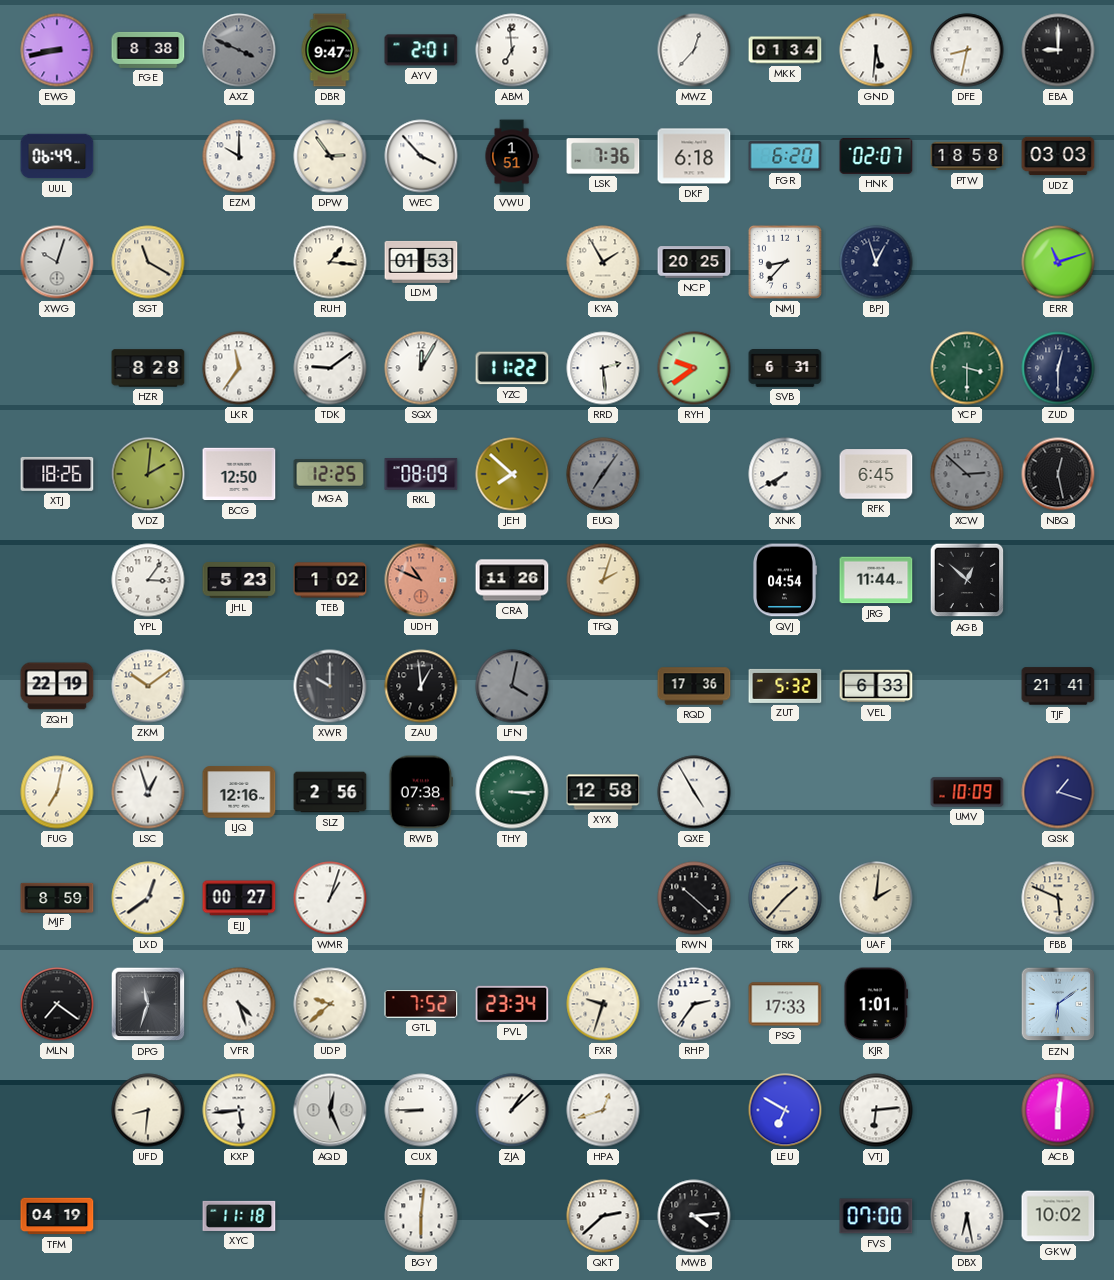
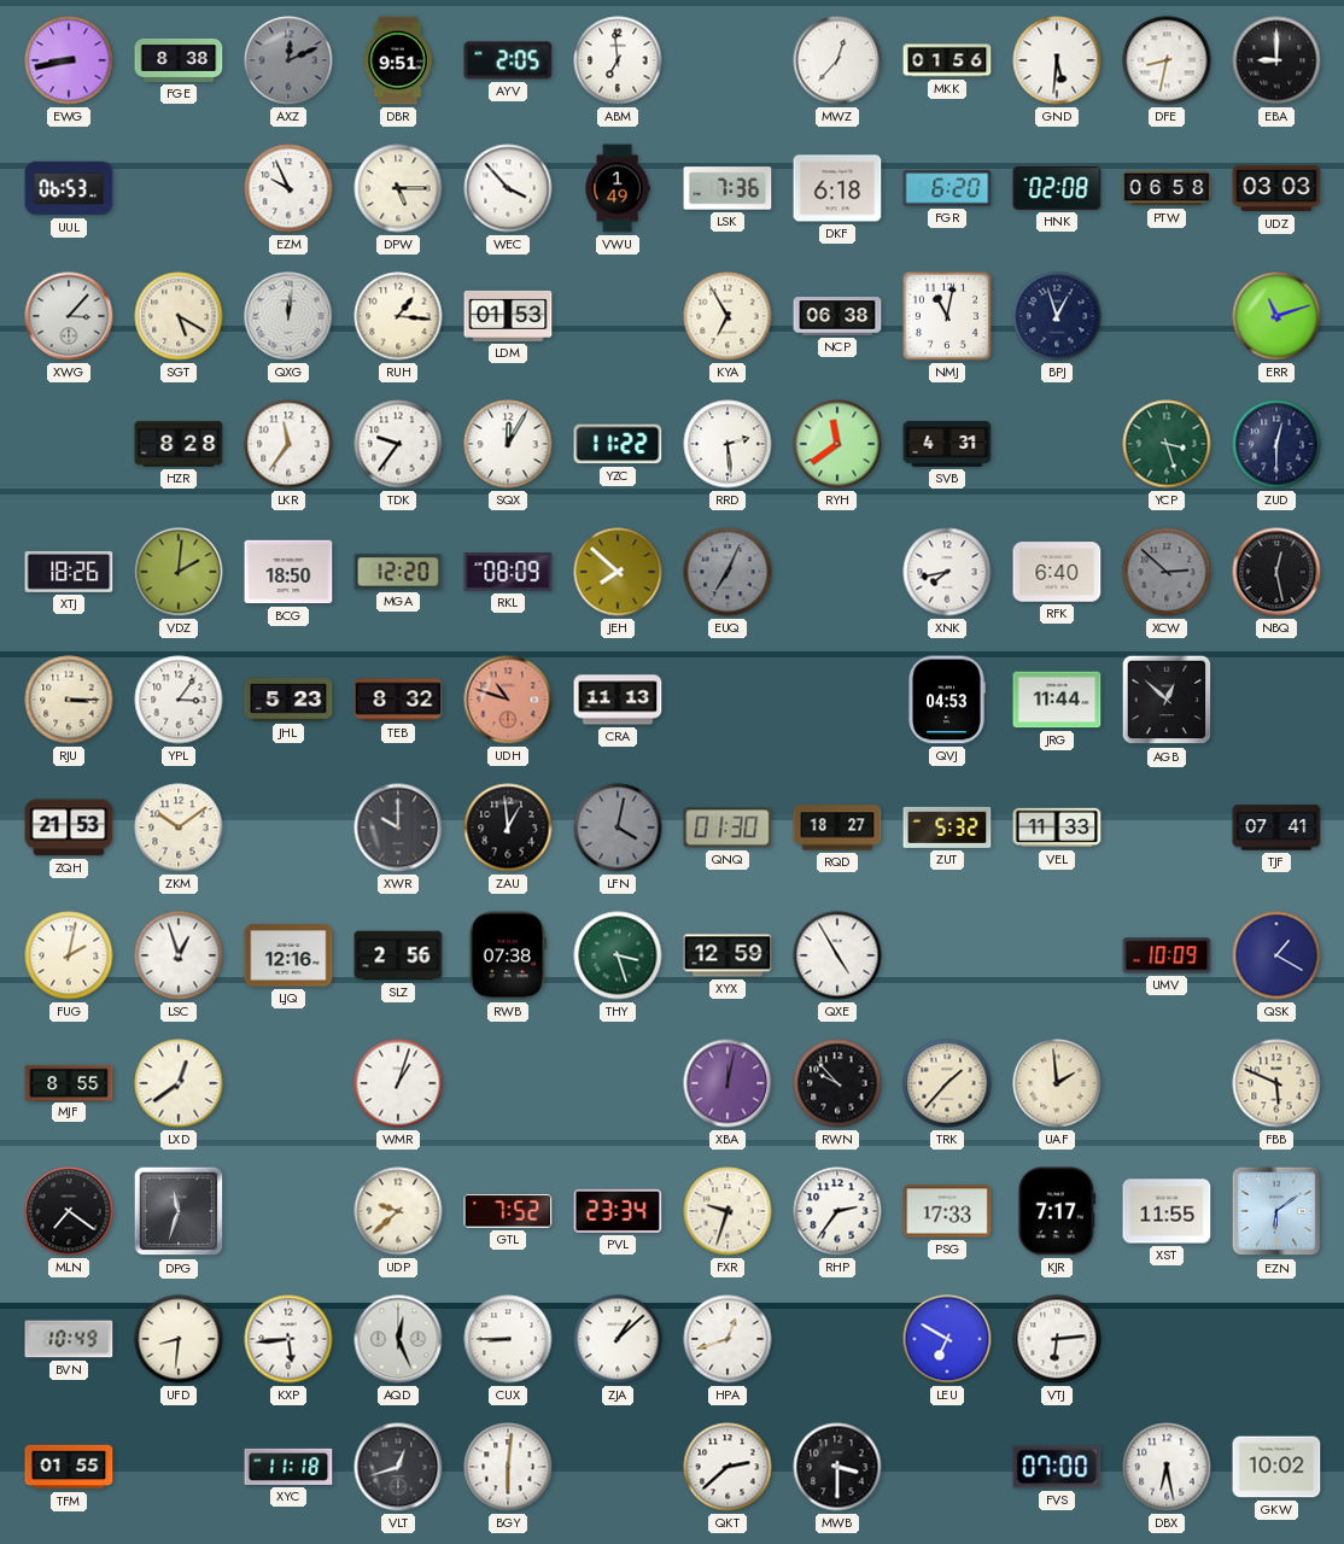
AXZ: 3:49 -> 12:11
DBR: 9:47 -> 9:51
AYV: 2:01 -> 2:05
MKK: 01:34 -> 01:56
UUL: 06:49 -> 06:53
EZM: 10:00 -> 9:56
DPW: 2:54 -> 5:15
VWU: 1:51 -> 1:49
HNK: 02:07 -> 02:08
PTW: 18:58 -> 06:58
XWG: 10:03 -> 3:07
SGT: 11:20 -> 5:20
QXG: none -> 12:01
KYA: 1:55 -> 6:55
NCP: 20:25 -> 06:38
NMJ: 8:37 -> 11:02
TDK: 9:09 -> 9:36
RYH: 9:39 -> 11:39
SVB: 6:31 -> 4:31
YCP: 3:30 -> 3:27
BCG: 12:50 -> 18:50
MGA: 12:25 -> 12:20
EUQ: 7:06 -> 7:04
XNK: 7:40 -> 7:43
RFK: 6:45 -> 6:40
RJU: none -> 3:15
TEB: 1:02 -> 8:32
UDH: 10:49 -> 10:48
CRA: 11:26 -> 11:13
TFQ: 2:03 -> none
QVJ: 04:54 -> 04:53
ZQH: 22:19 -> 21:53
QNQ: none -> 01:30
RQD: 17:36 -> 18:27
VEL: 6:33 -> 11:33
TJF: 21:41 -> 07:41
FUG: 7:02 -> 2:02
THY: 3:15 -> 3:27
XYX: 12:58 -> 12:59
QSK: 1:18 -> 1:20
MJF: 8:59 -> 8:55
EJJ: 00:27 -> none
XBA: none -> 12:02
RWN: 10:22 -> 9:53
UAF: 2:01 -> 1:59
VFR: 4:27 -> none
KJR: 1:01 -> 7:17
XST: none -> 11:55
BVN: none -> 10:49
ACB: 6:01 -> none
TFM: 04:19 -> 01:55
VLT: none -> 12:42
MWB: 4:14 -> 3:30
